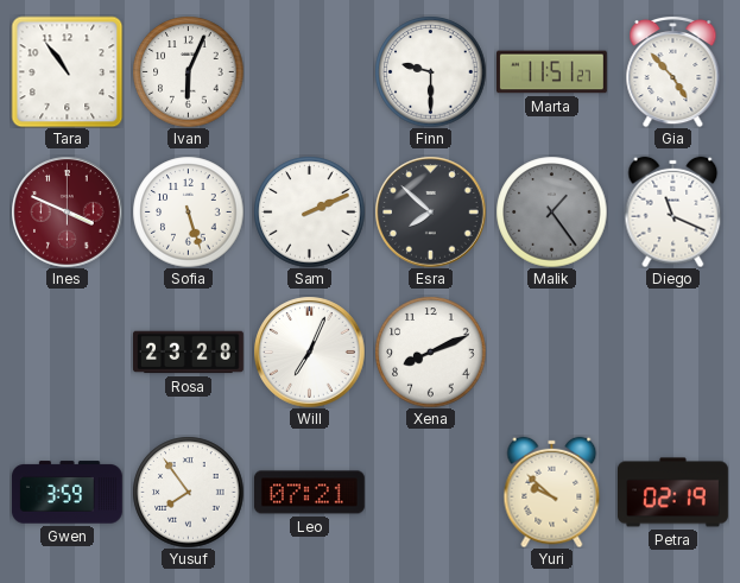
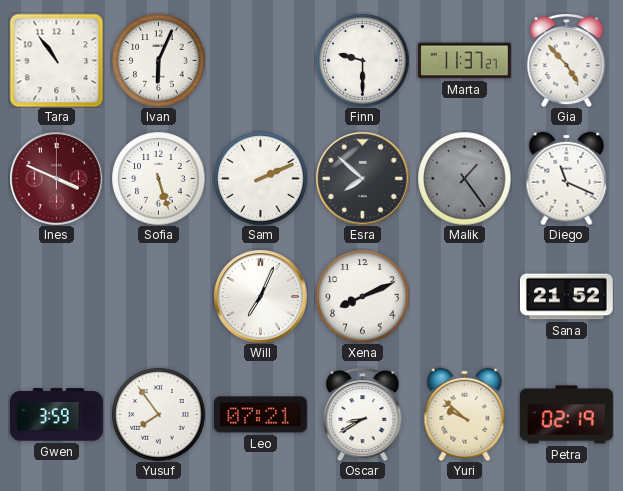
Marta: 11:51 -> 11:37
Rosa: 23:28 -> none
Sana: none -> 21:52
Oscar: none -> 8:40
